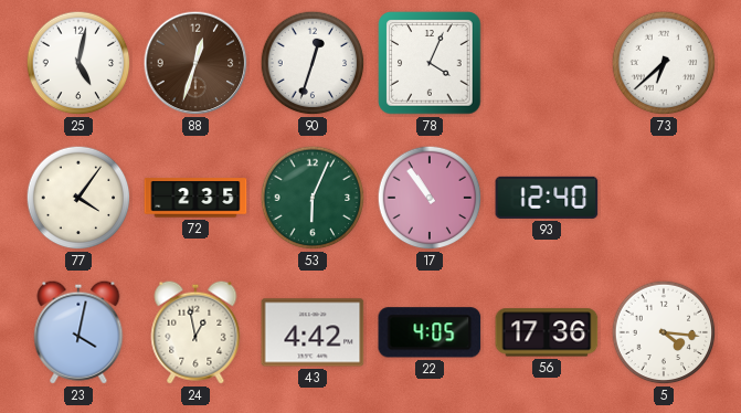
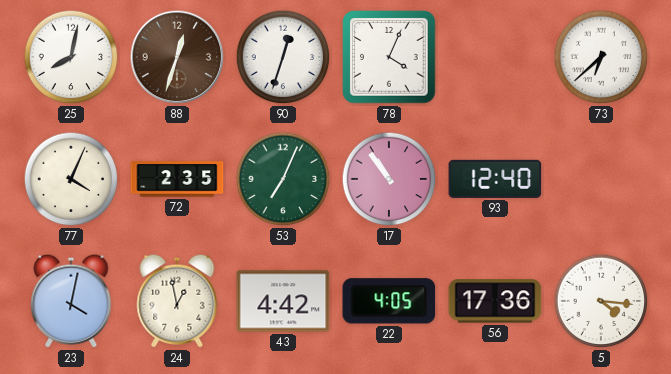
25: 5:02 -> 8:02
77: 4:06 -> 4:04
53: 6:04 -> 7:04
